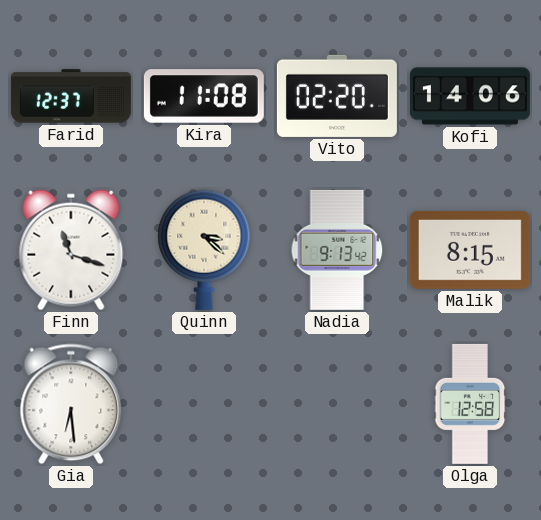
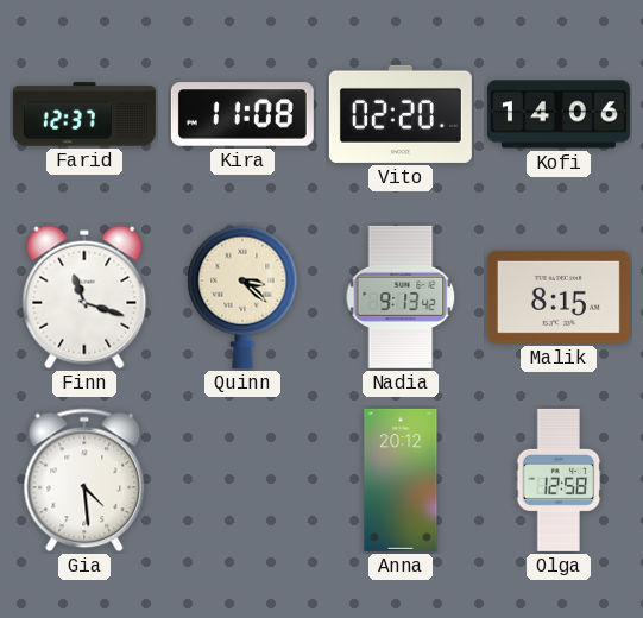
Gia: 6:29 -> 4:29
Anna: none -> 20:12
